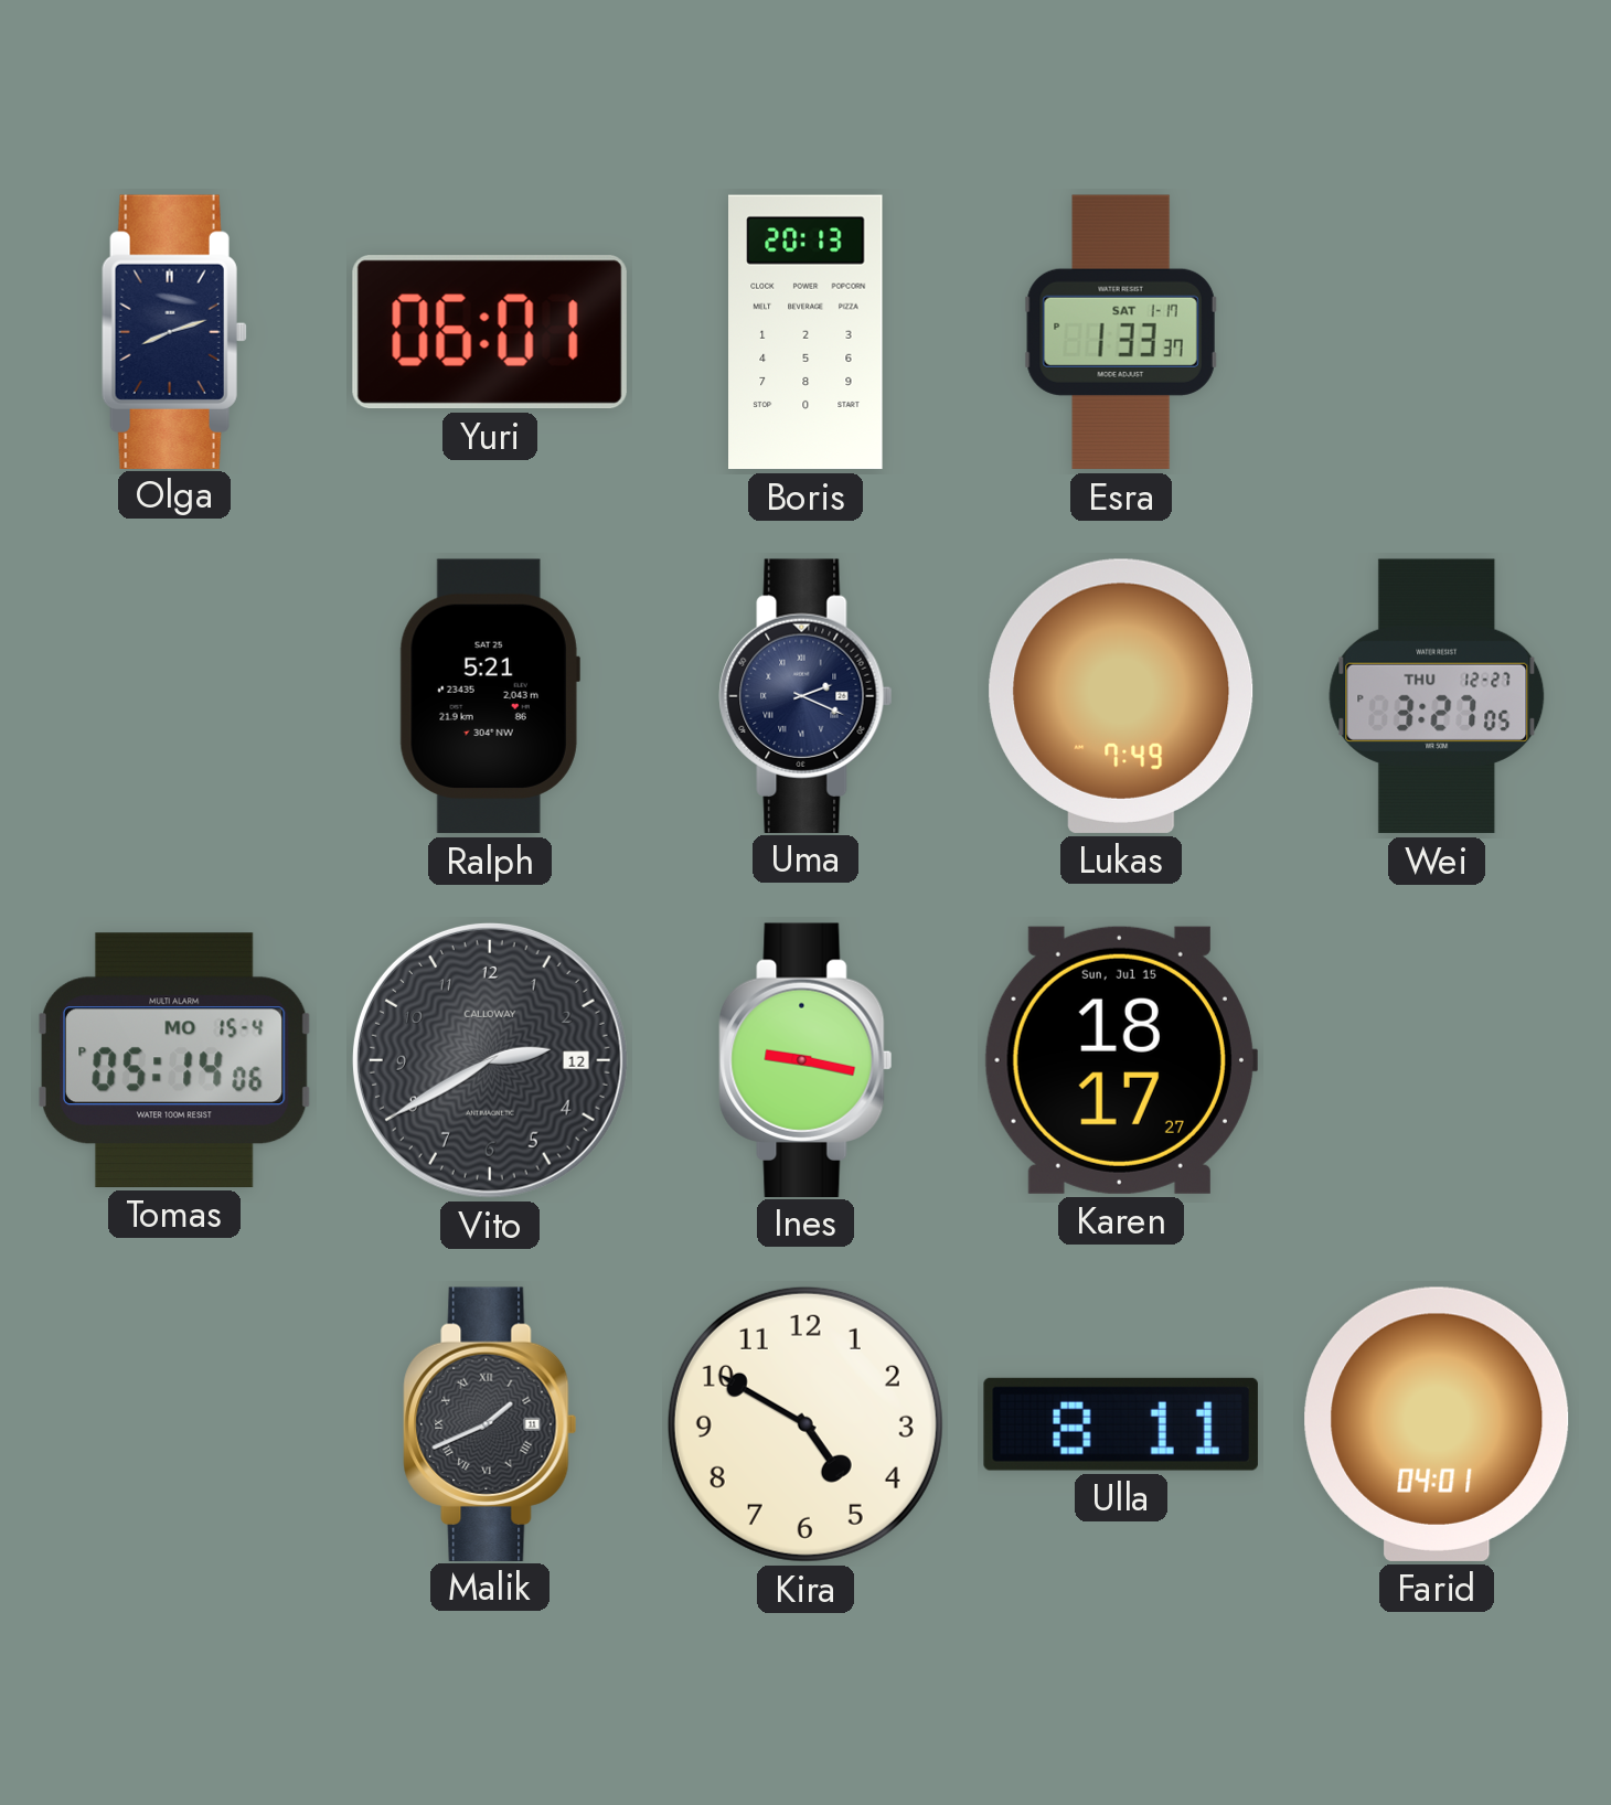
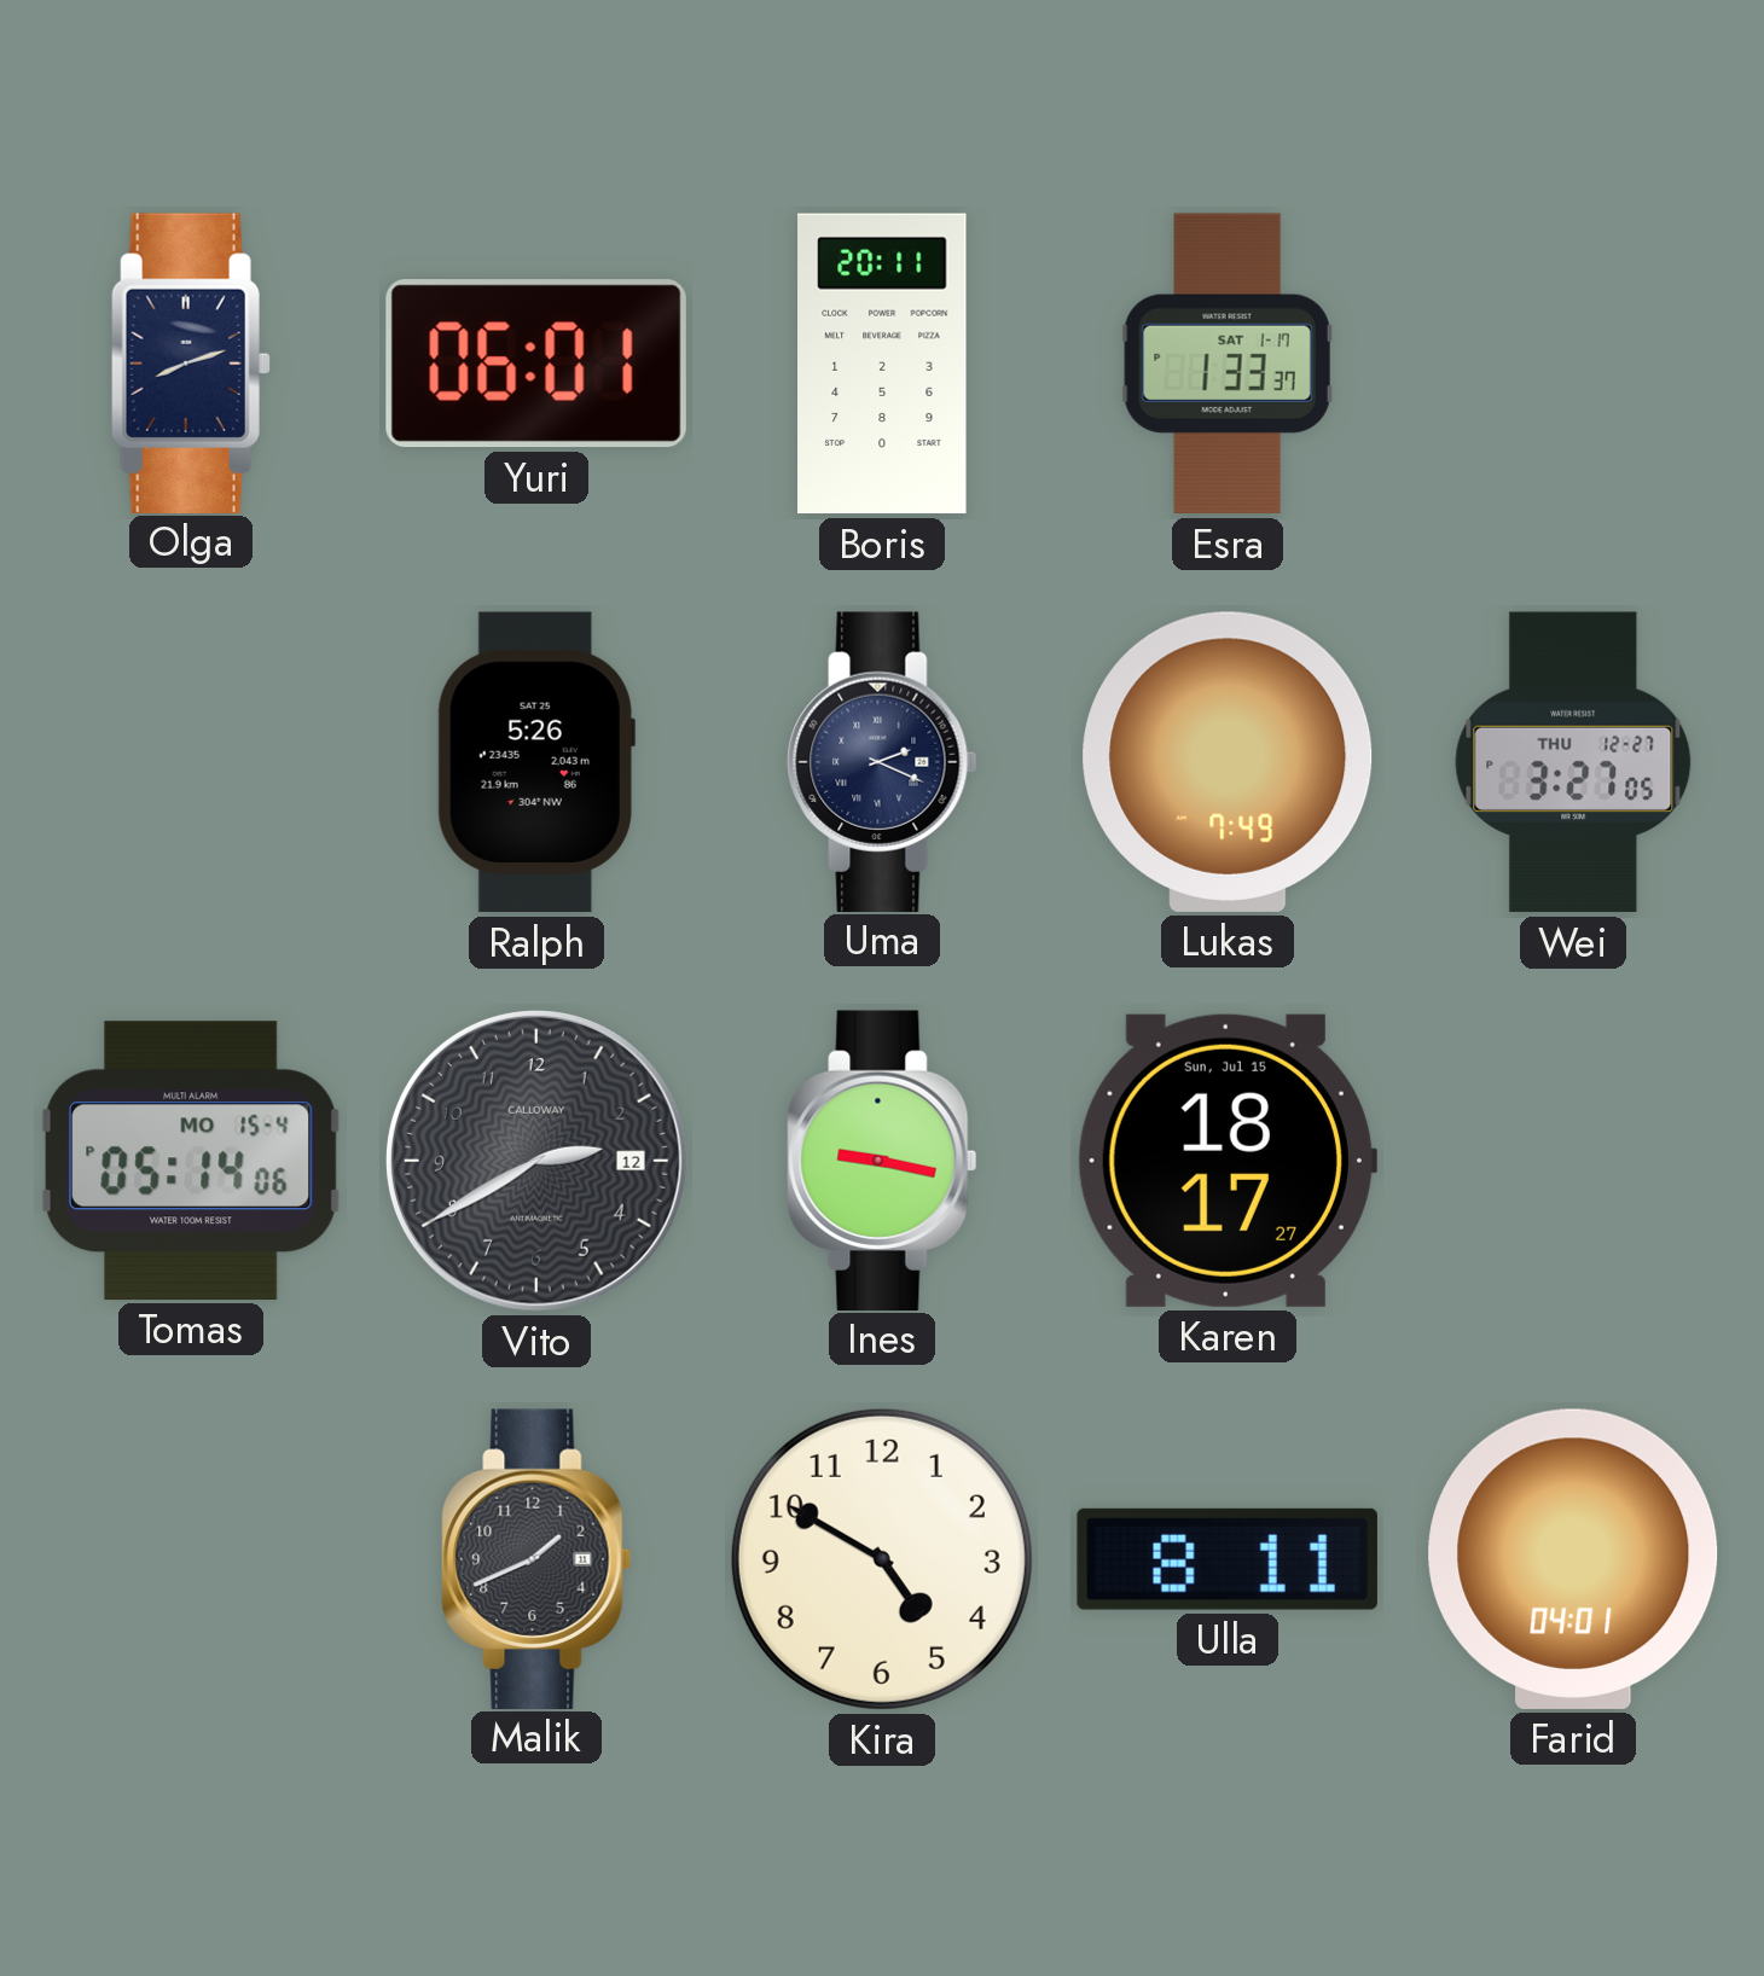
Boris: 20:13 -> 20:11
Ralph: 5:21 -> 5:26
Malik numerals: Roman -> Arabic
